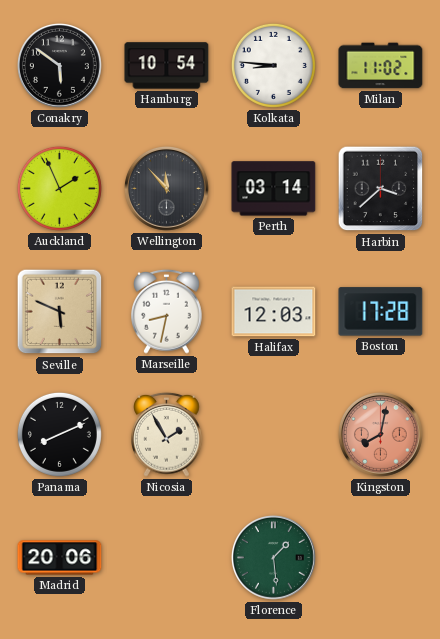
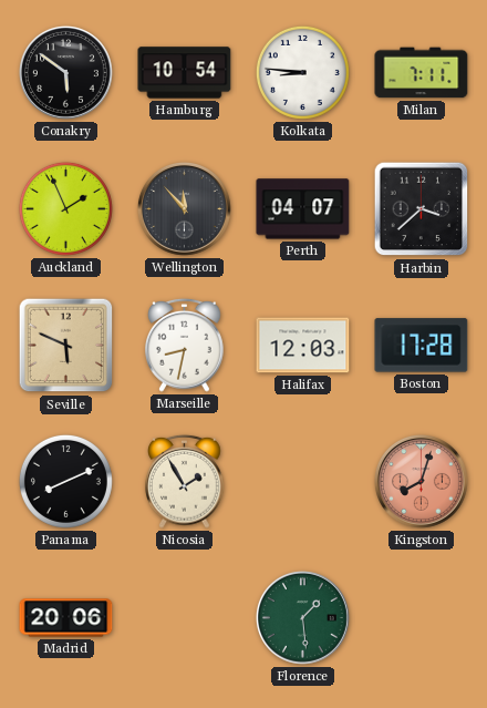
Milan: 11:02 -> 7:11
Perth: 03:14 -> 04:07
Kingston: 8:02 -> 8:03
